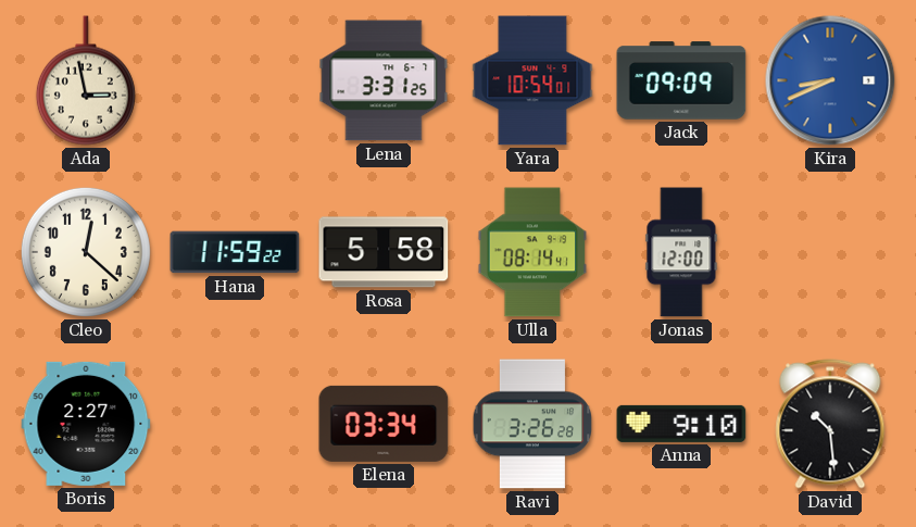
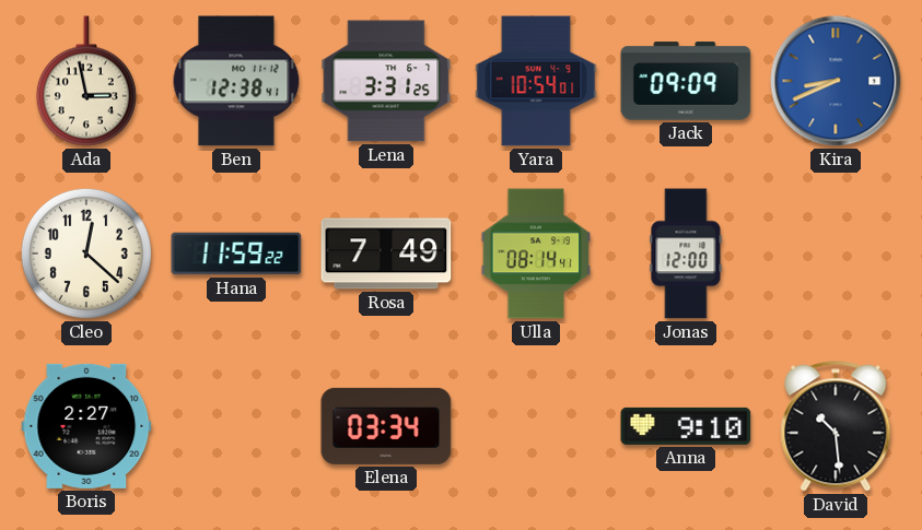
Ben: none -> 12:38
Rosa: 5:58 -> 7:49
Ravi: 3:26 -> none
